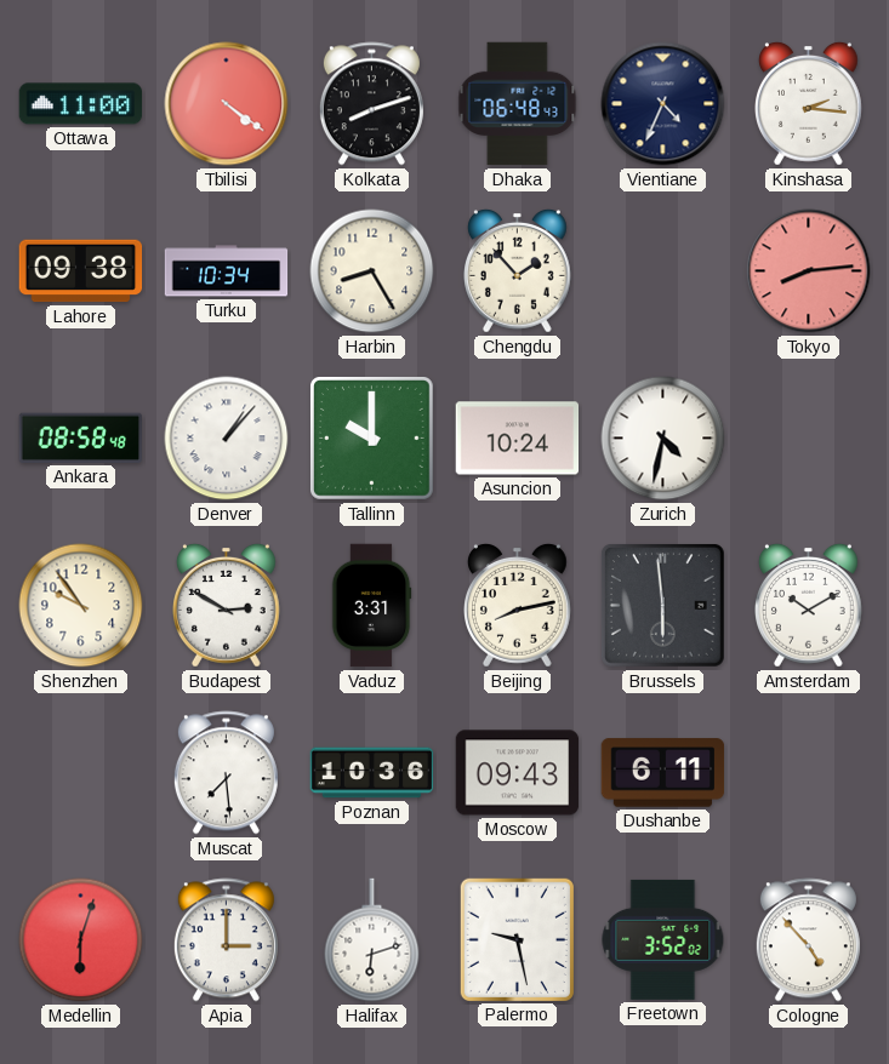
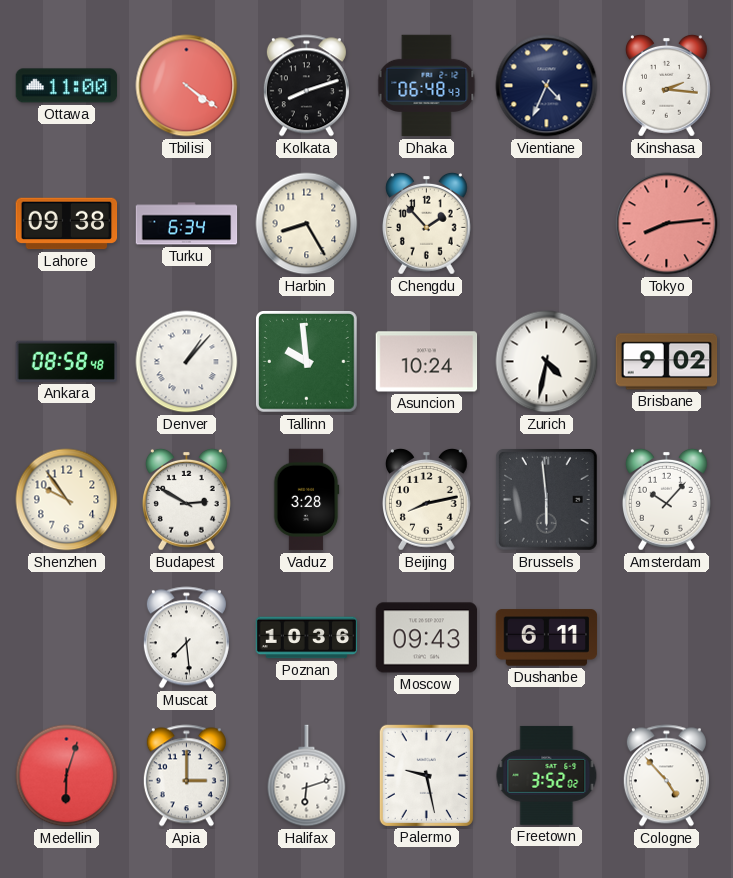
Turku: 10:34 -> 6:34
Tallinn: 10:00 -> 9:59
Brisbane: none -> 9:02
Vaduz: 3:31 -> 3:28
Amsterdam: 10:10 -> 10:07
